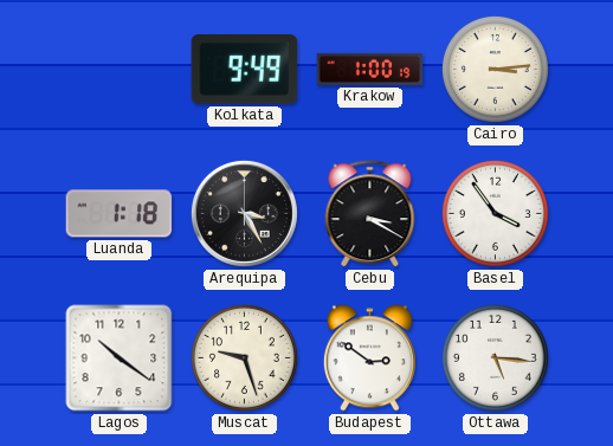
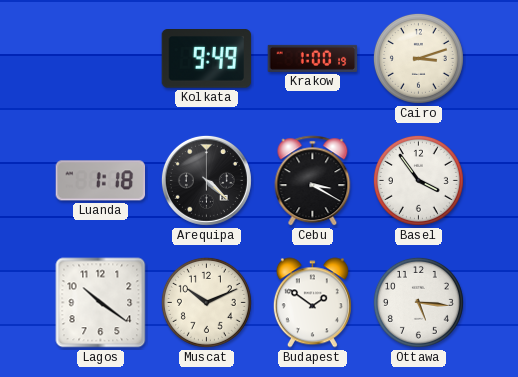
Cairo: 3:14 -> 3:12
Arequipa: 3:25 -> 4:22
Muscat: 9:27 -> 10:11
Budapest: 2:51 -> 1:51
